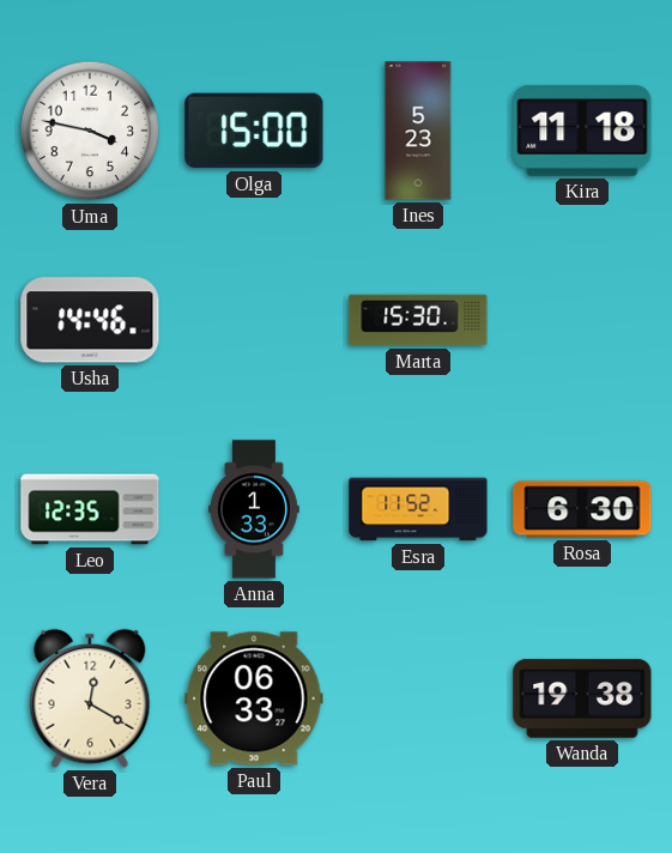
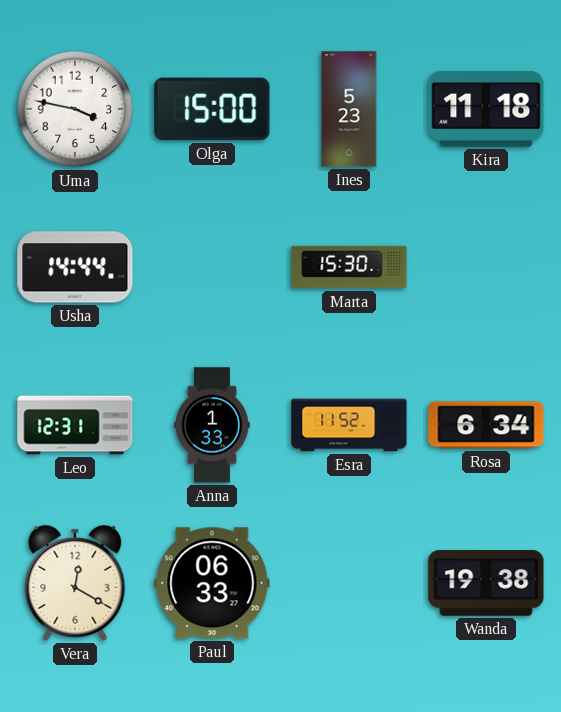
Usha: 14:46 -> 14:44
Leo: 12:35 -> 12:31
Rosa: 6:30 -> 6:34
